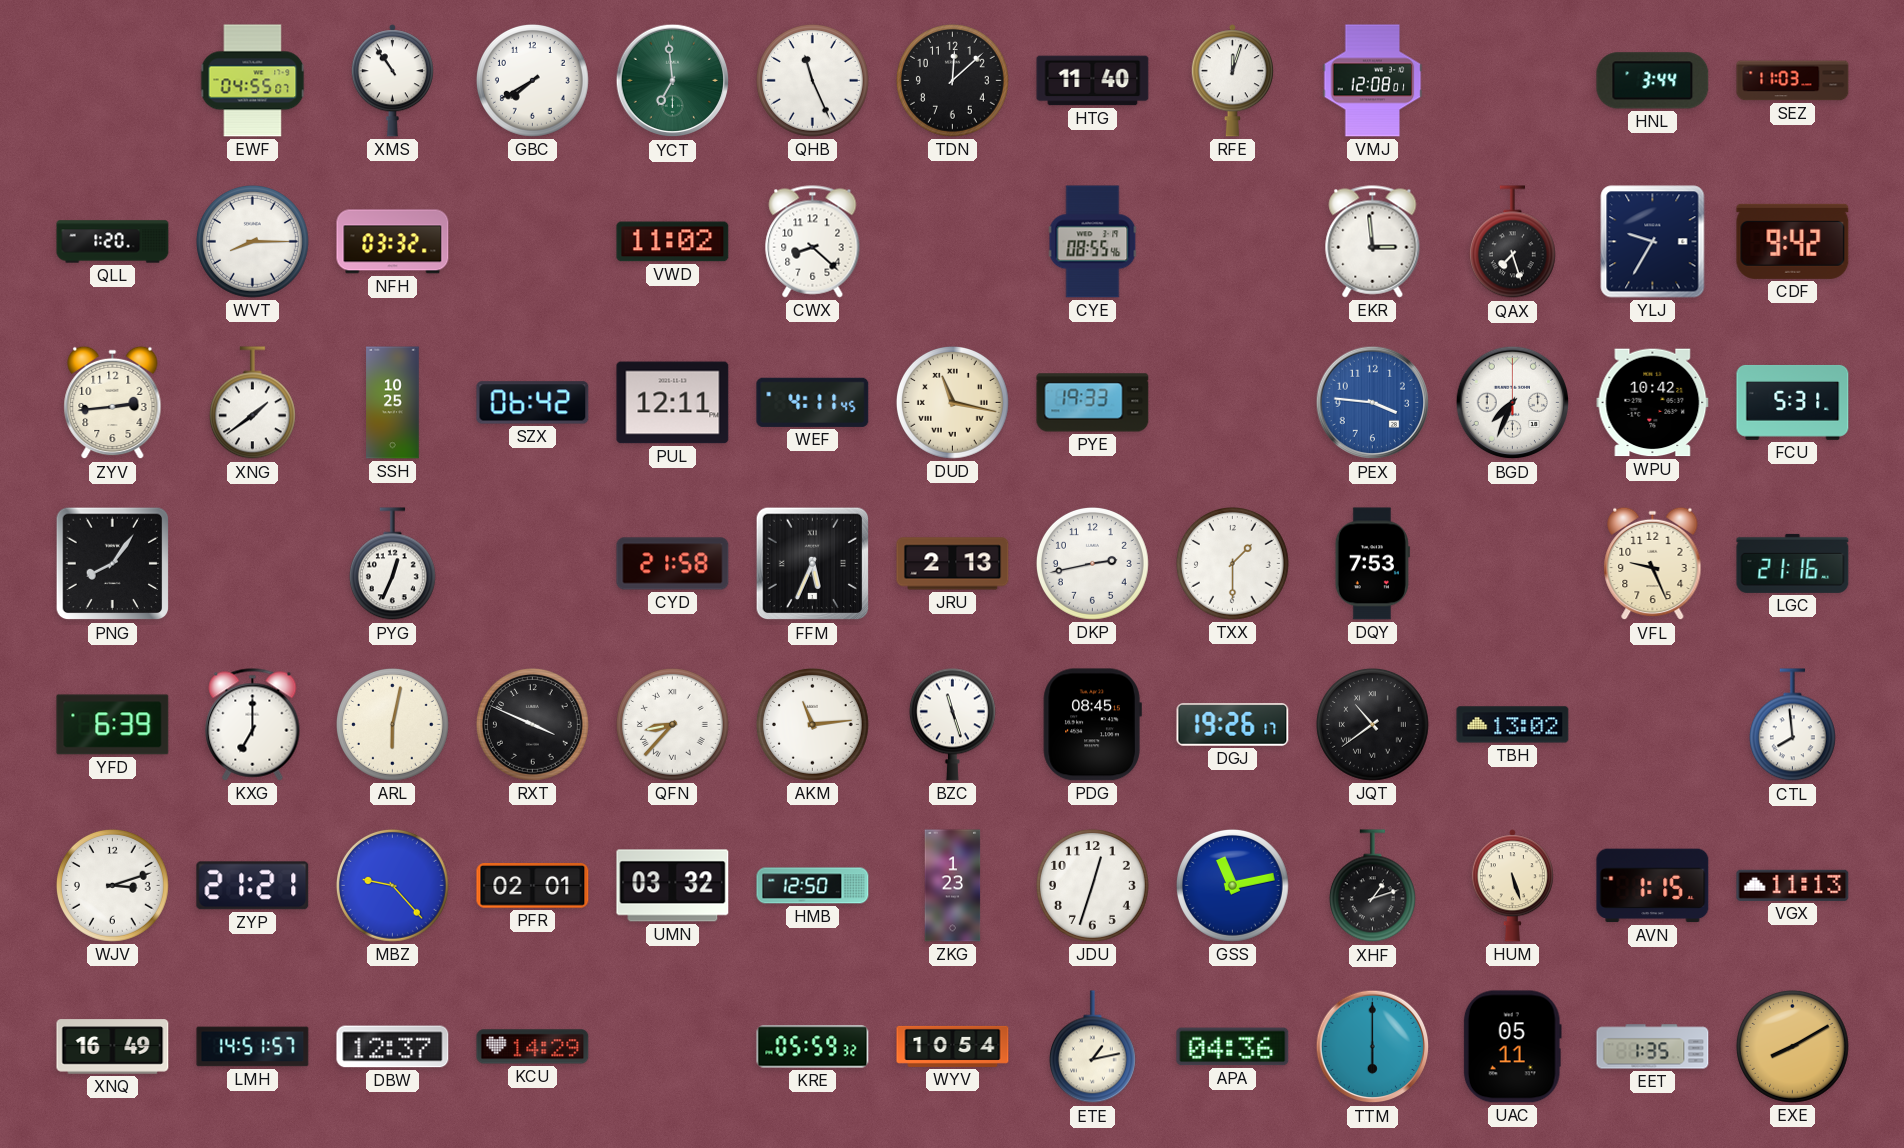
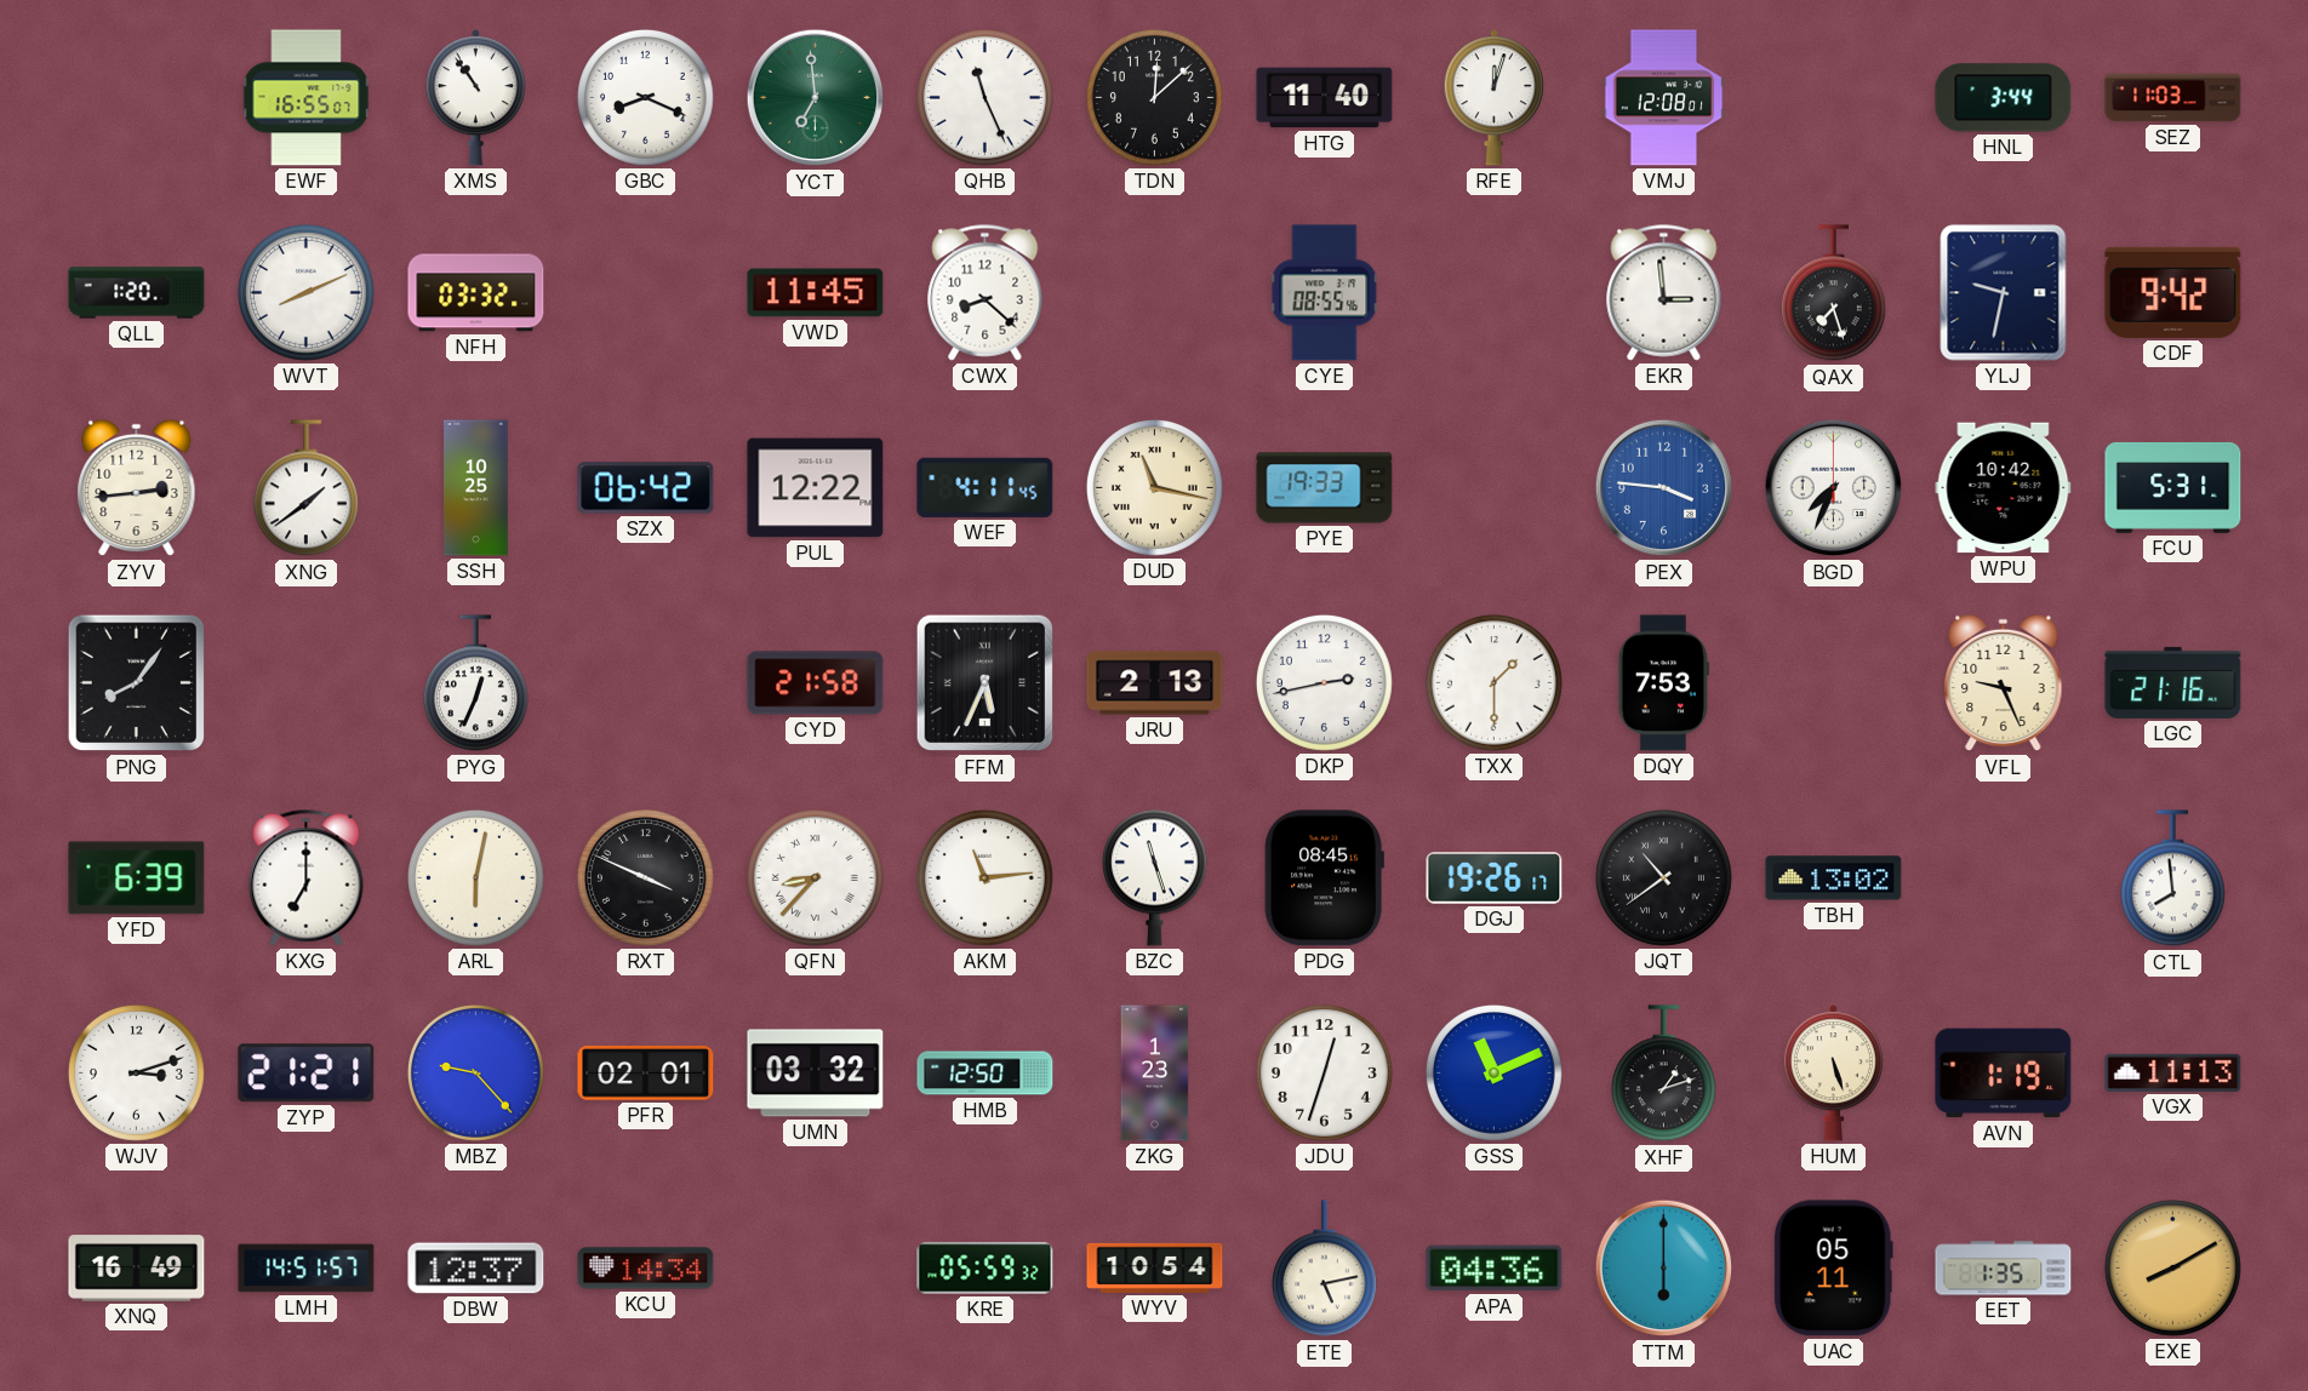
EWF: 04:55 -> 16:55
GBC: 7:40 -> 8:19
WVT: 8:15 -> 8:11
VWD: 11:02 -> 11:45
YLJ: 9:35 -> 9:32
PUL: 12:11 -> 12:22
GSS: 11:13 -> 11:11
AVN: 1:15 -> 1:19
KCU: 14:29 -> 14:34
ETE: 1:13 -> 5:13
